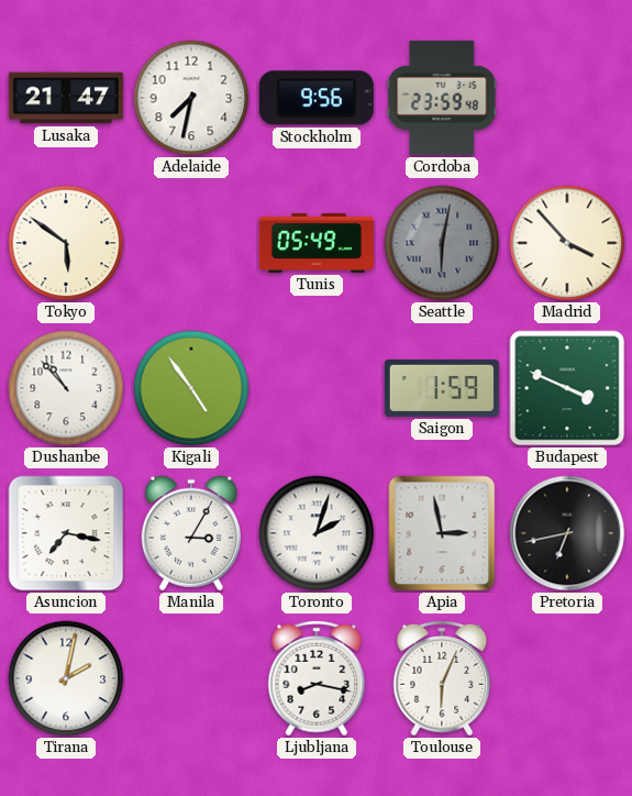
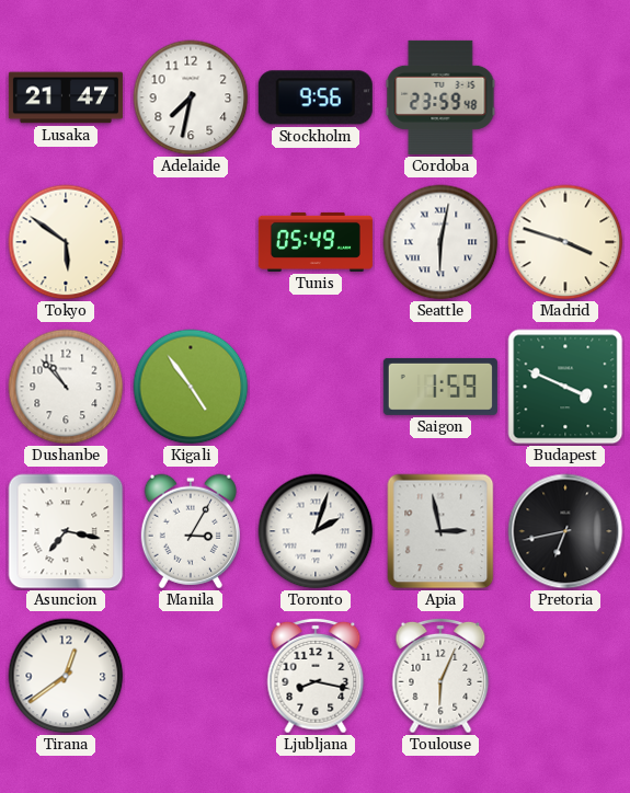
Seattle dial: grey -> white
Madrid: 3:53 -> 3:48
Tirana: 2:02 -> 12:39
